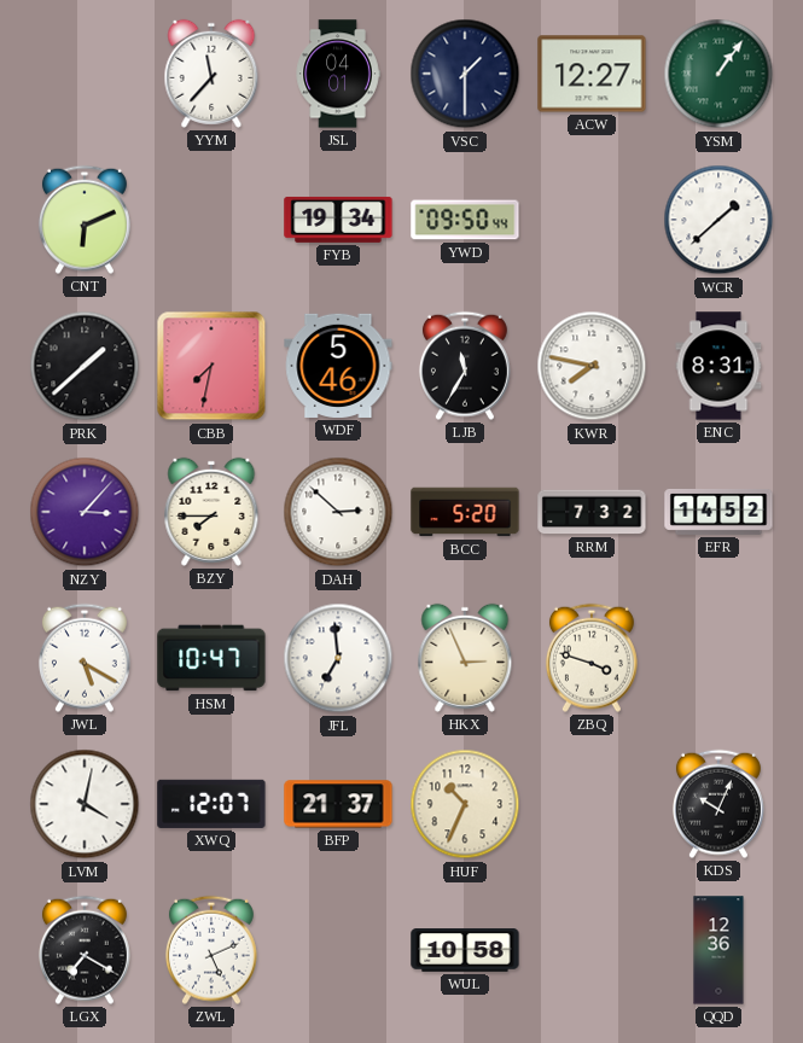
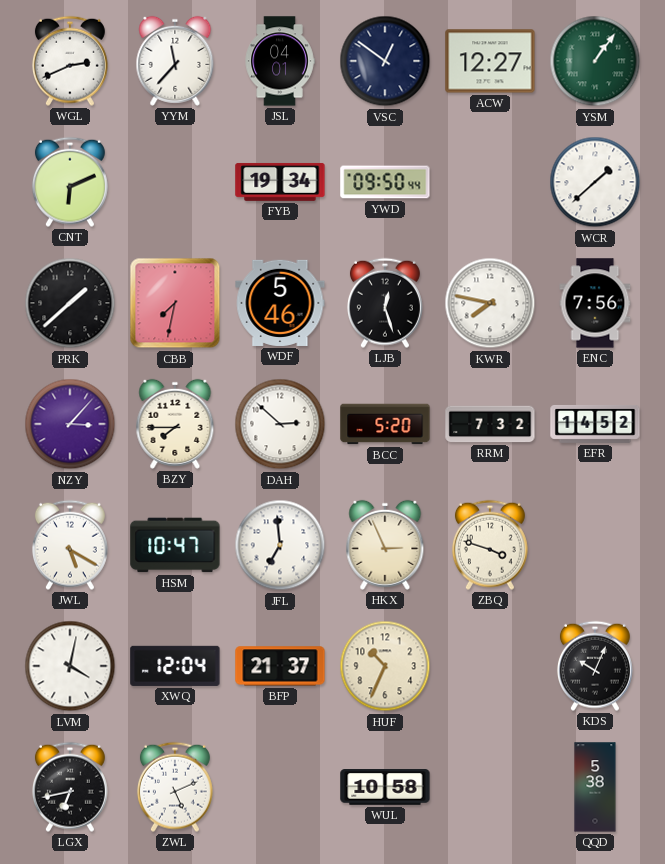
WGL: none -> 2:41
VSC: 1:30 -> 12:51
LJB: 11:35 -> 12:27
ENC: 8:31 -> 7:56
XWQ: 12:07 -> 12:04
LGX: 7:20 -> 6:43
QQD: 12:36 -> 5:38
